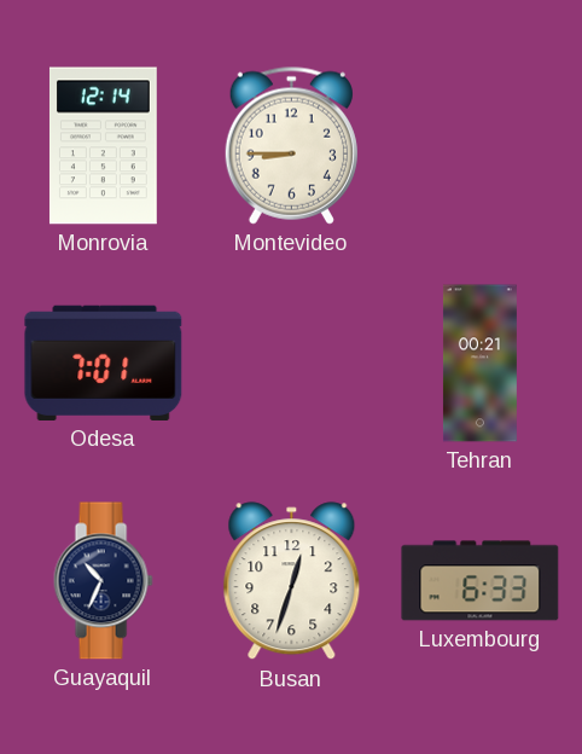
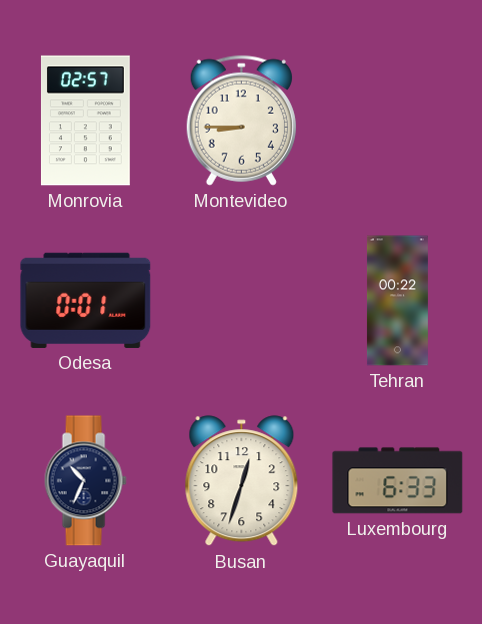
Monrovia: 12:14 -> 02:57
Odesa: 7:01 -> 0:01
Tehran: 00:21 -> 00:22
